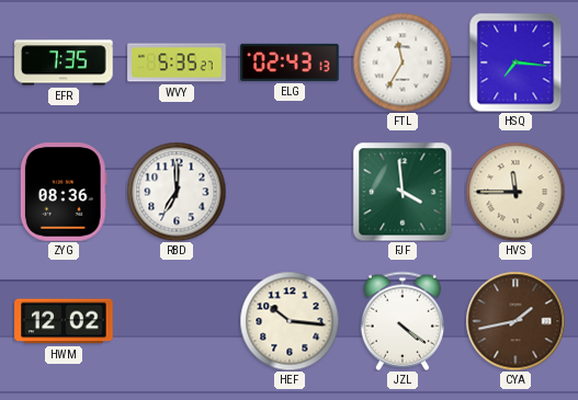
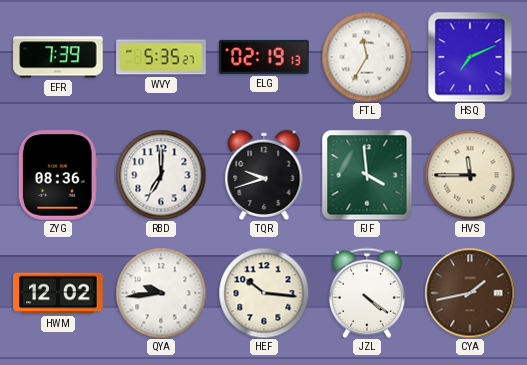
EFR: 7:35 -> 7:39
ELG: 02:43 -> 02:19
HSQ: 7:16 -> 7:11
TQR: none -> 9:42
QYA: none -> 9:44
